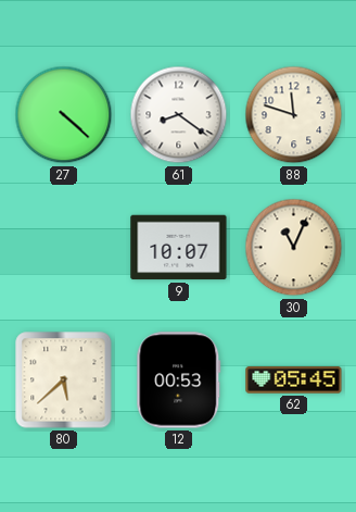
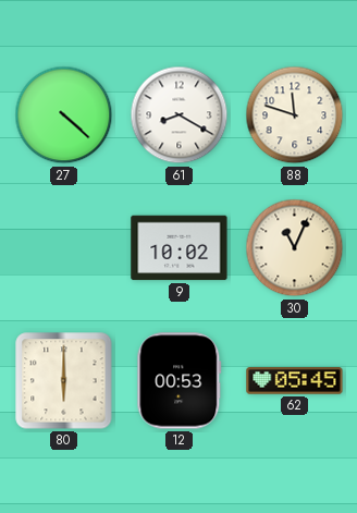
61: 8:21 -> 8:20
9: 10:07 -> 10:02
80: 5:38 -> 6:00
